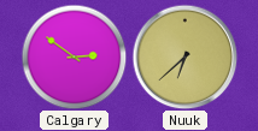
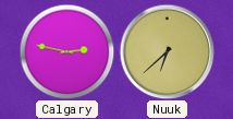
Calgary: 2:51 -> 2:47
